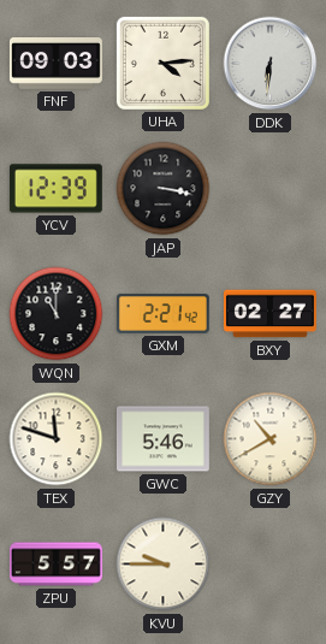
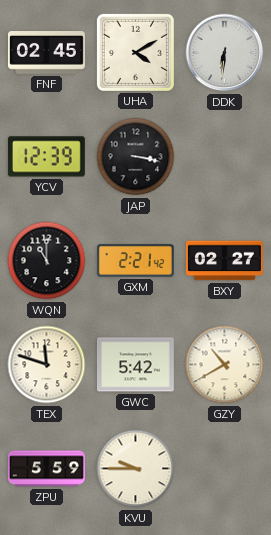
FNF: 09:03 -> 02:45
UHA: 4:14 -> 4:10
GWC: 5:46 -> 5:42
ZPU: 5:57 -> 5:59
